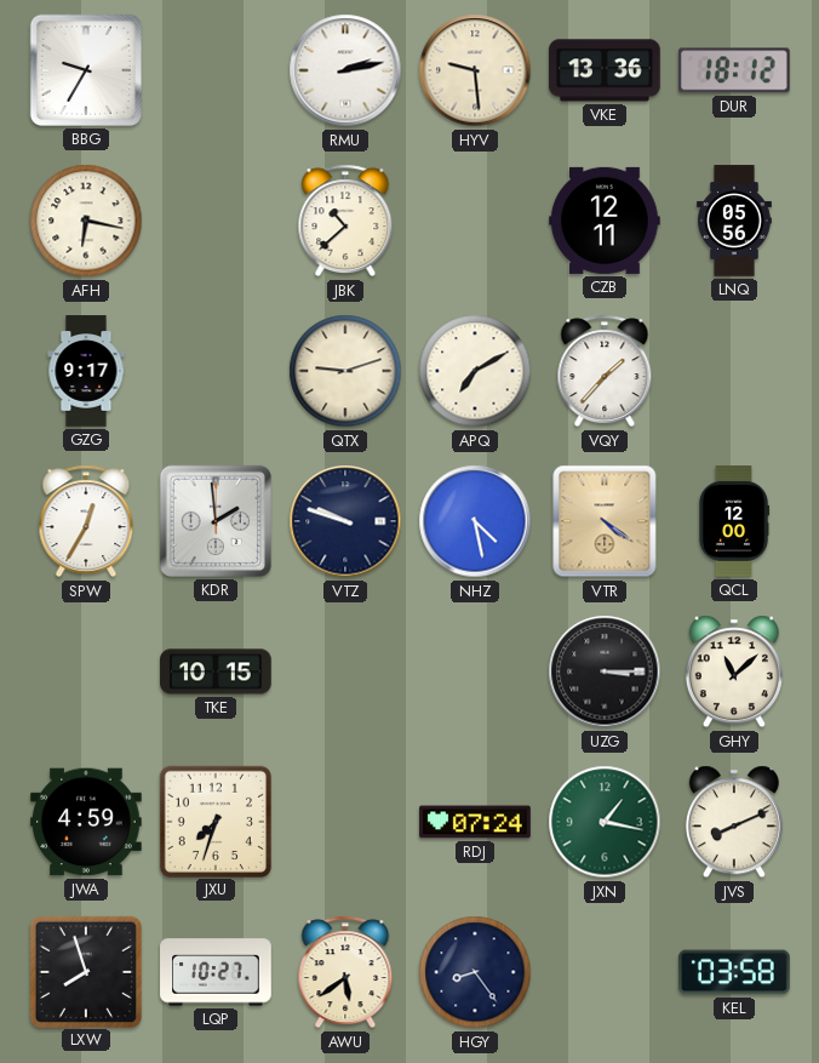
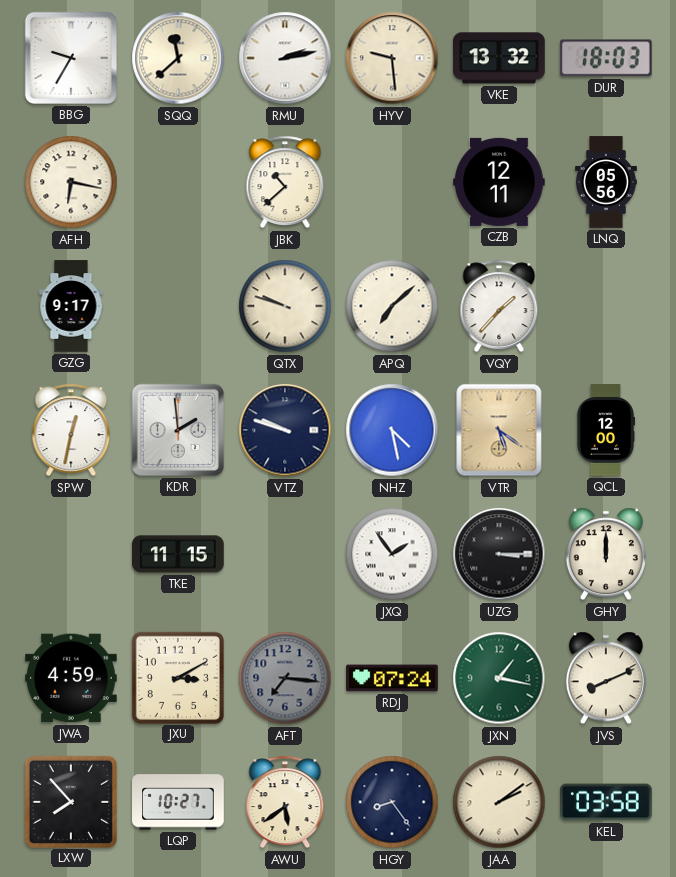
SQQ: none -> 11:38
VKE: 13:36 -> 13:32
DUR: 18:12 -> 18:03
QTX: 9:12 -> 9:48
APQ: 7:10 -> 7:08
SPW: 12:35 -> 12:32
VTR: 4:21 -> 5:21
TKE: 10:15 -> 11:15
JXQ: none -> 1:54
GHY: 11:08 -> 12:00
JXU: 7:33 -> 3:10
AFT: none -> 7:16
LXW: 7:57 -> 7:53
JAA: none -> 2:09
